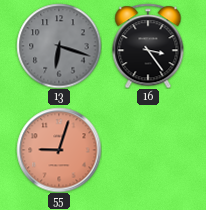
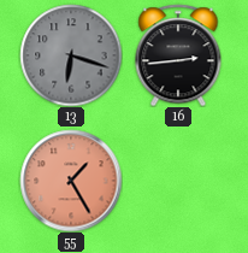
16: 3:24 -> 2:44
55: 9:03 -> 1:25
